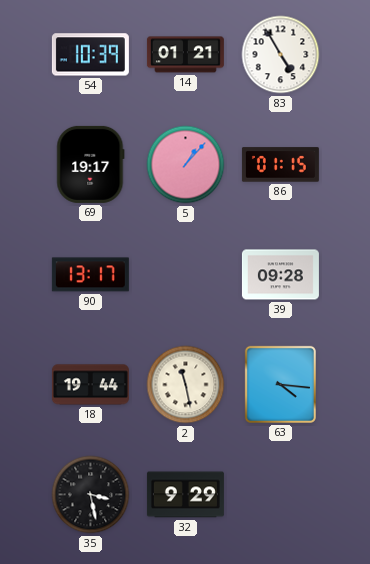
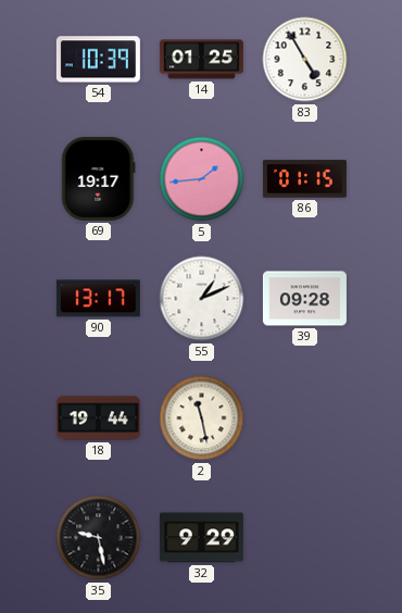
14: 01:21 -> 01:25
5: 1:07 -> 1:44
55: none -> 1:11
63: 4:16 -> none
35: 3:28 -> 9:28
